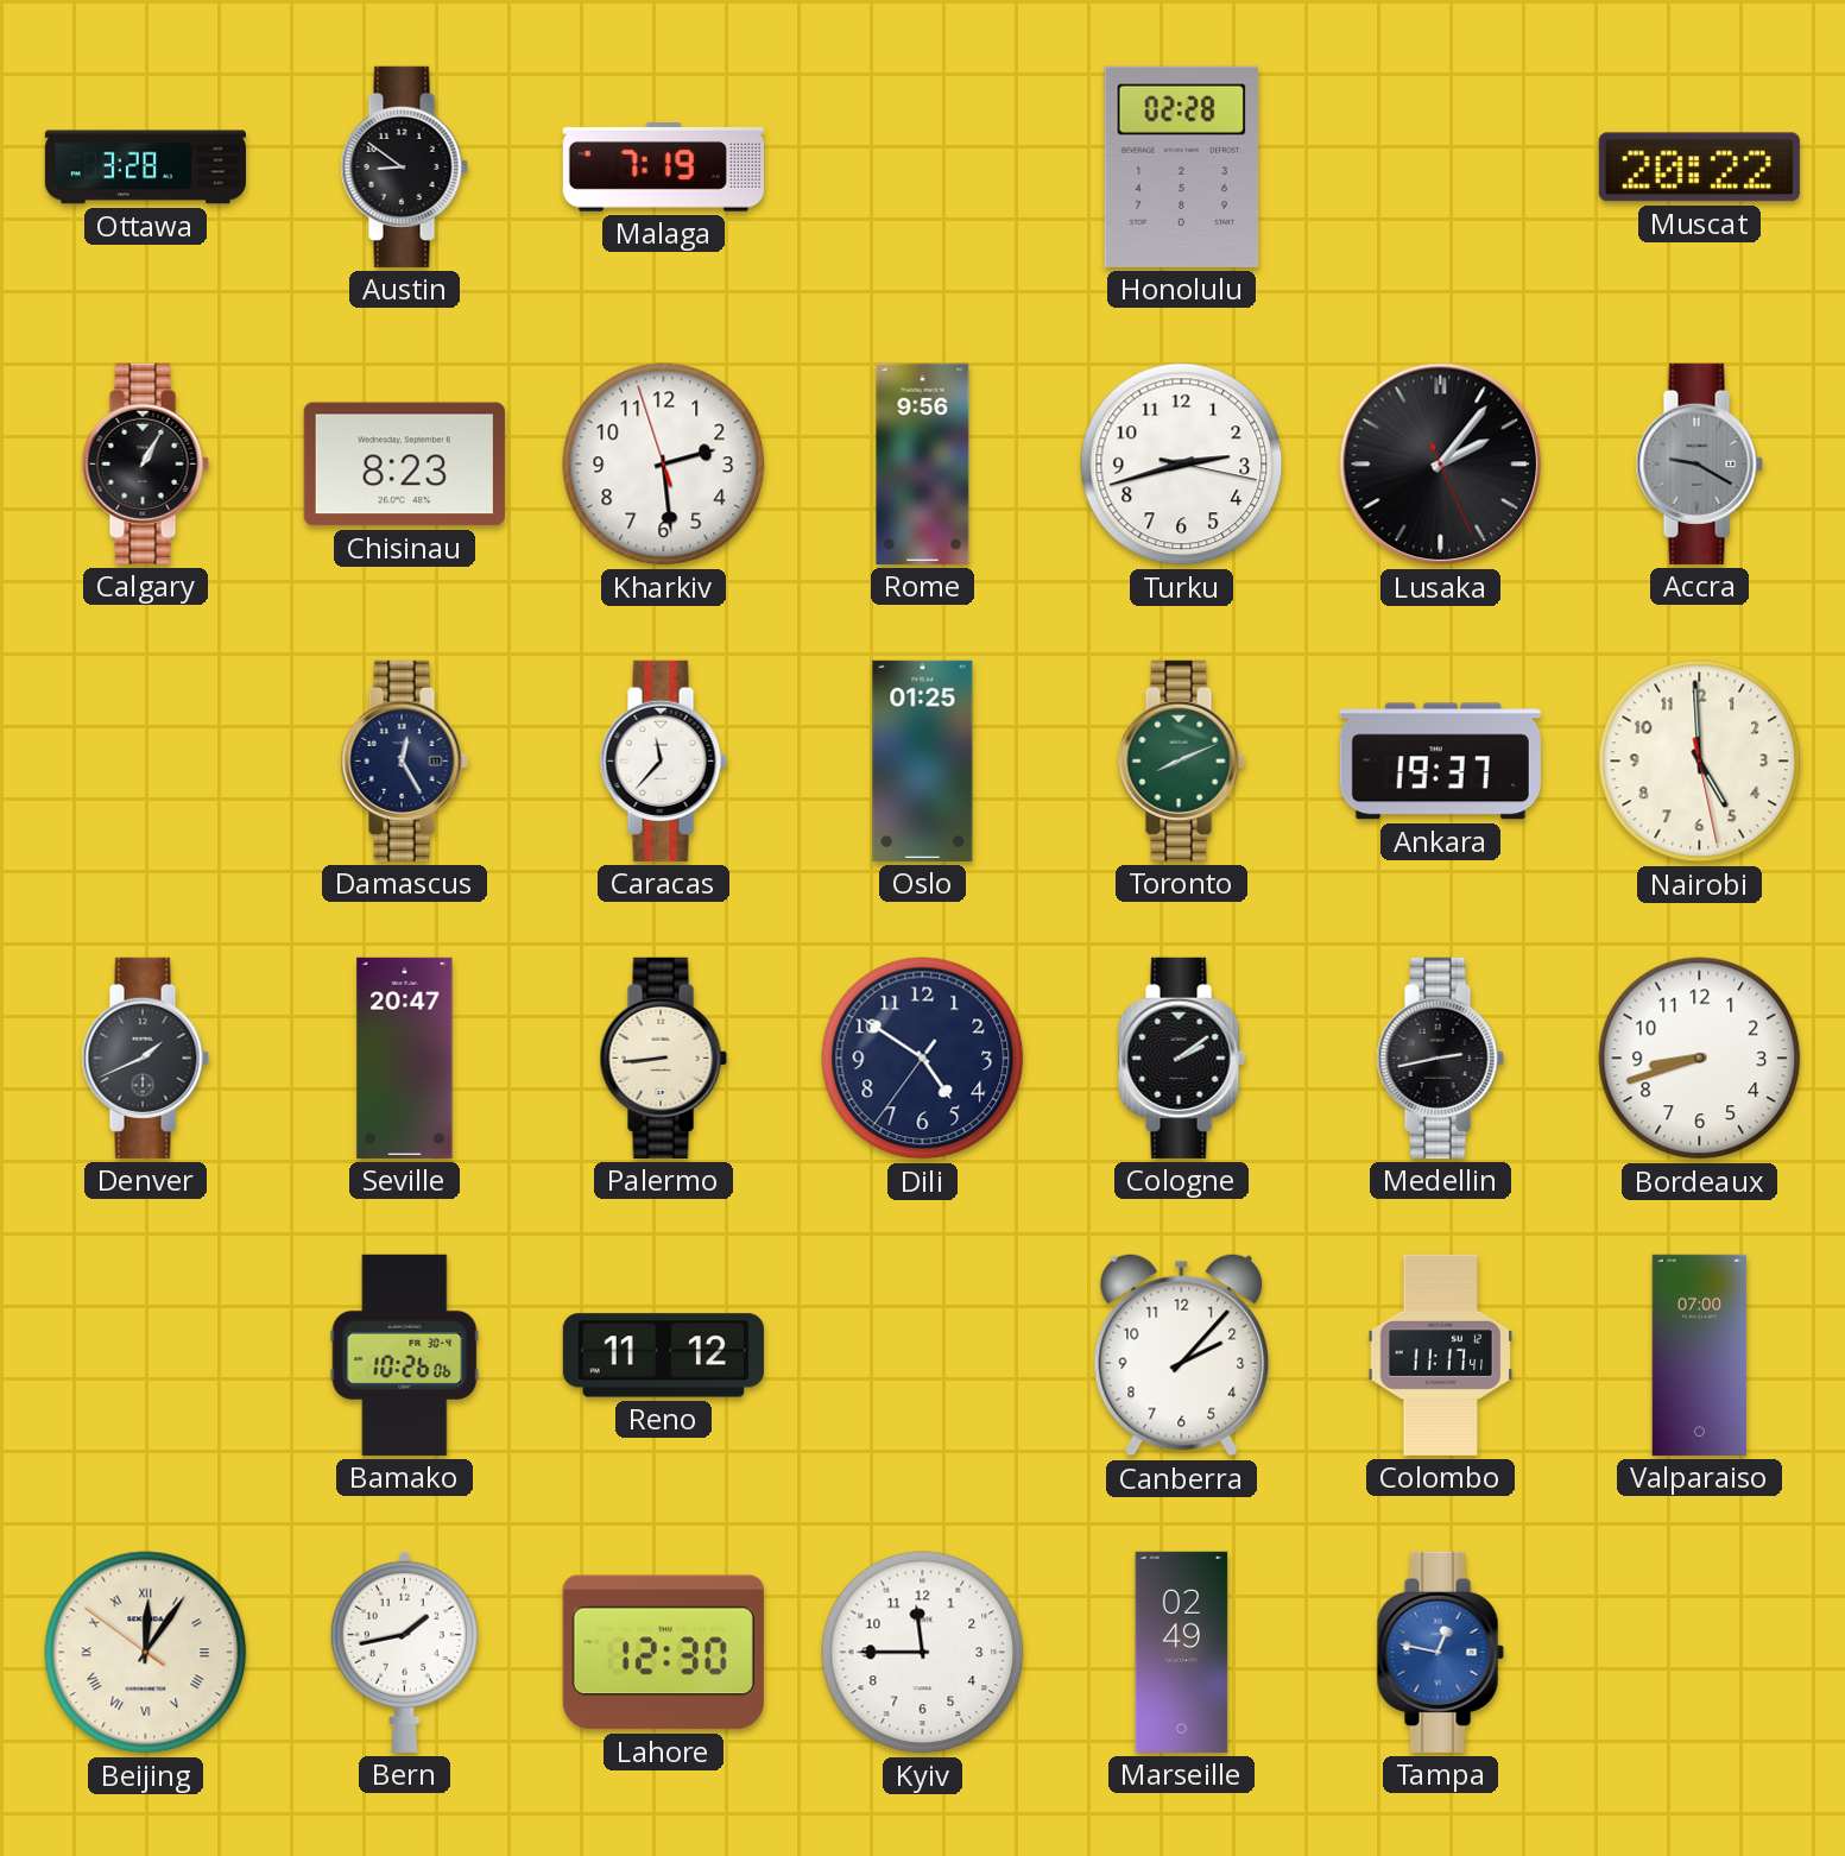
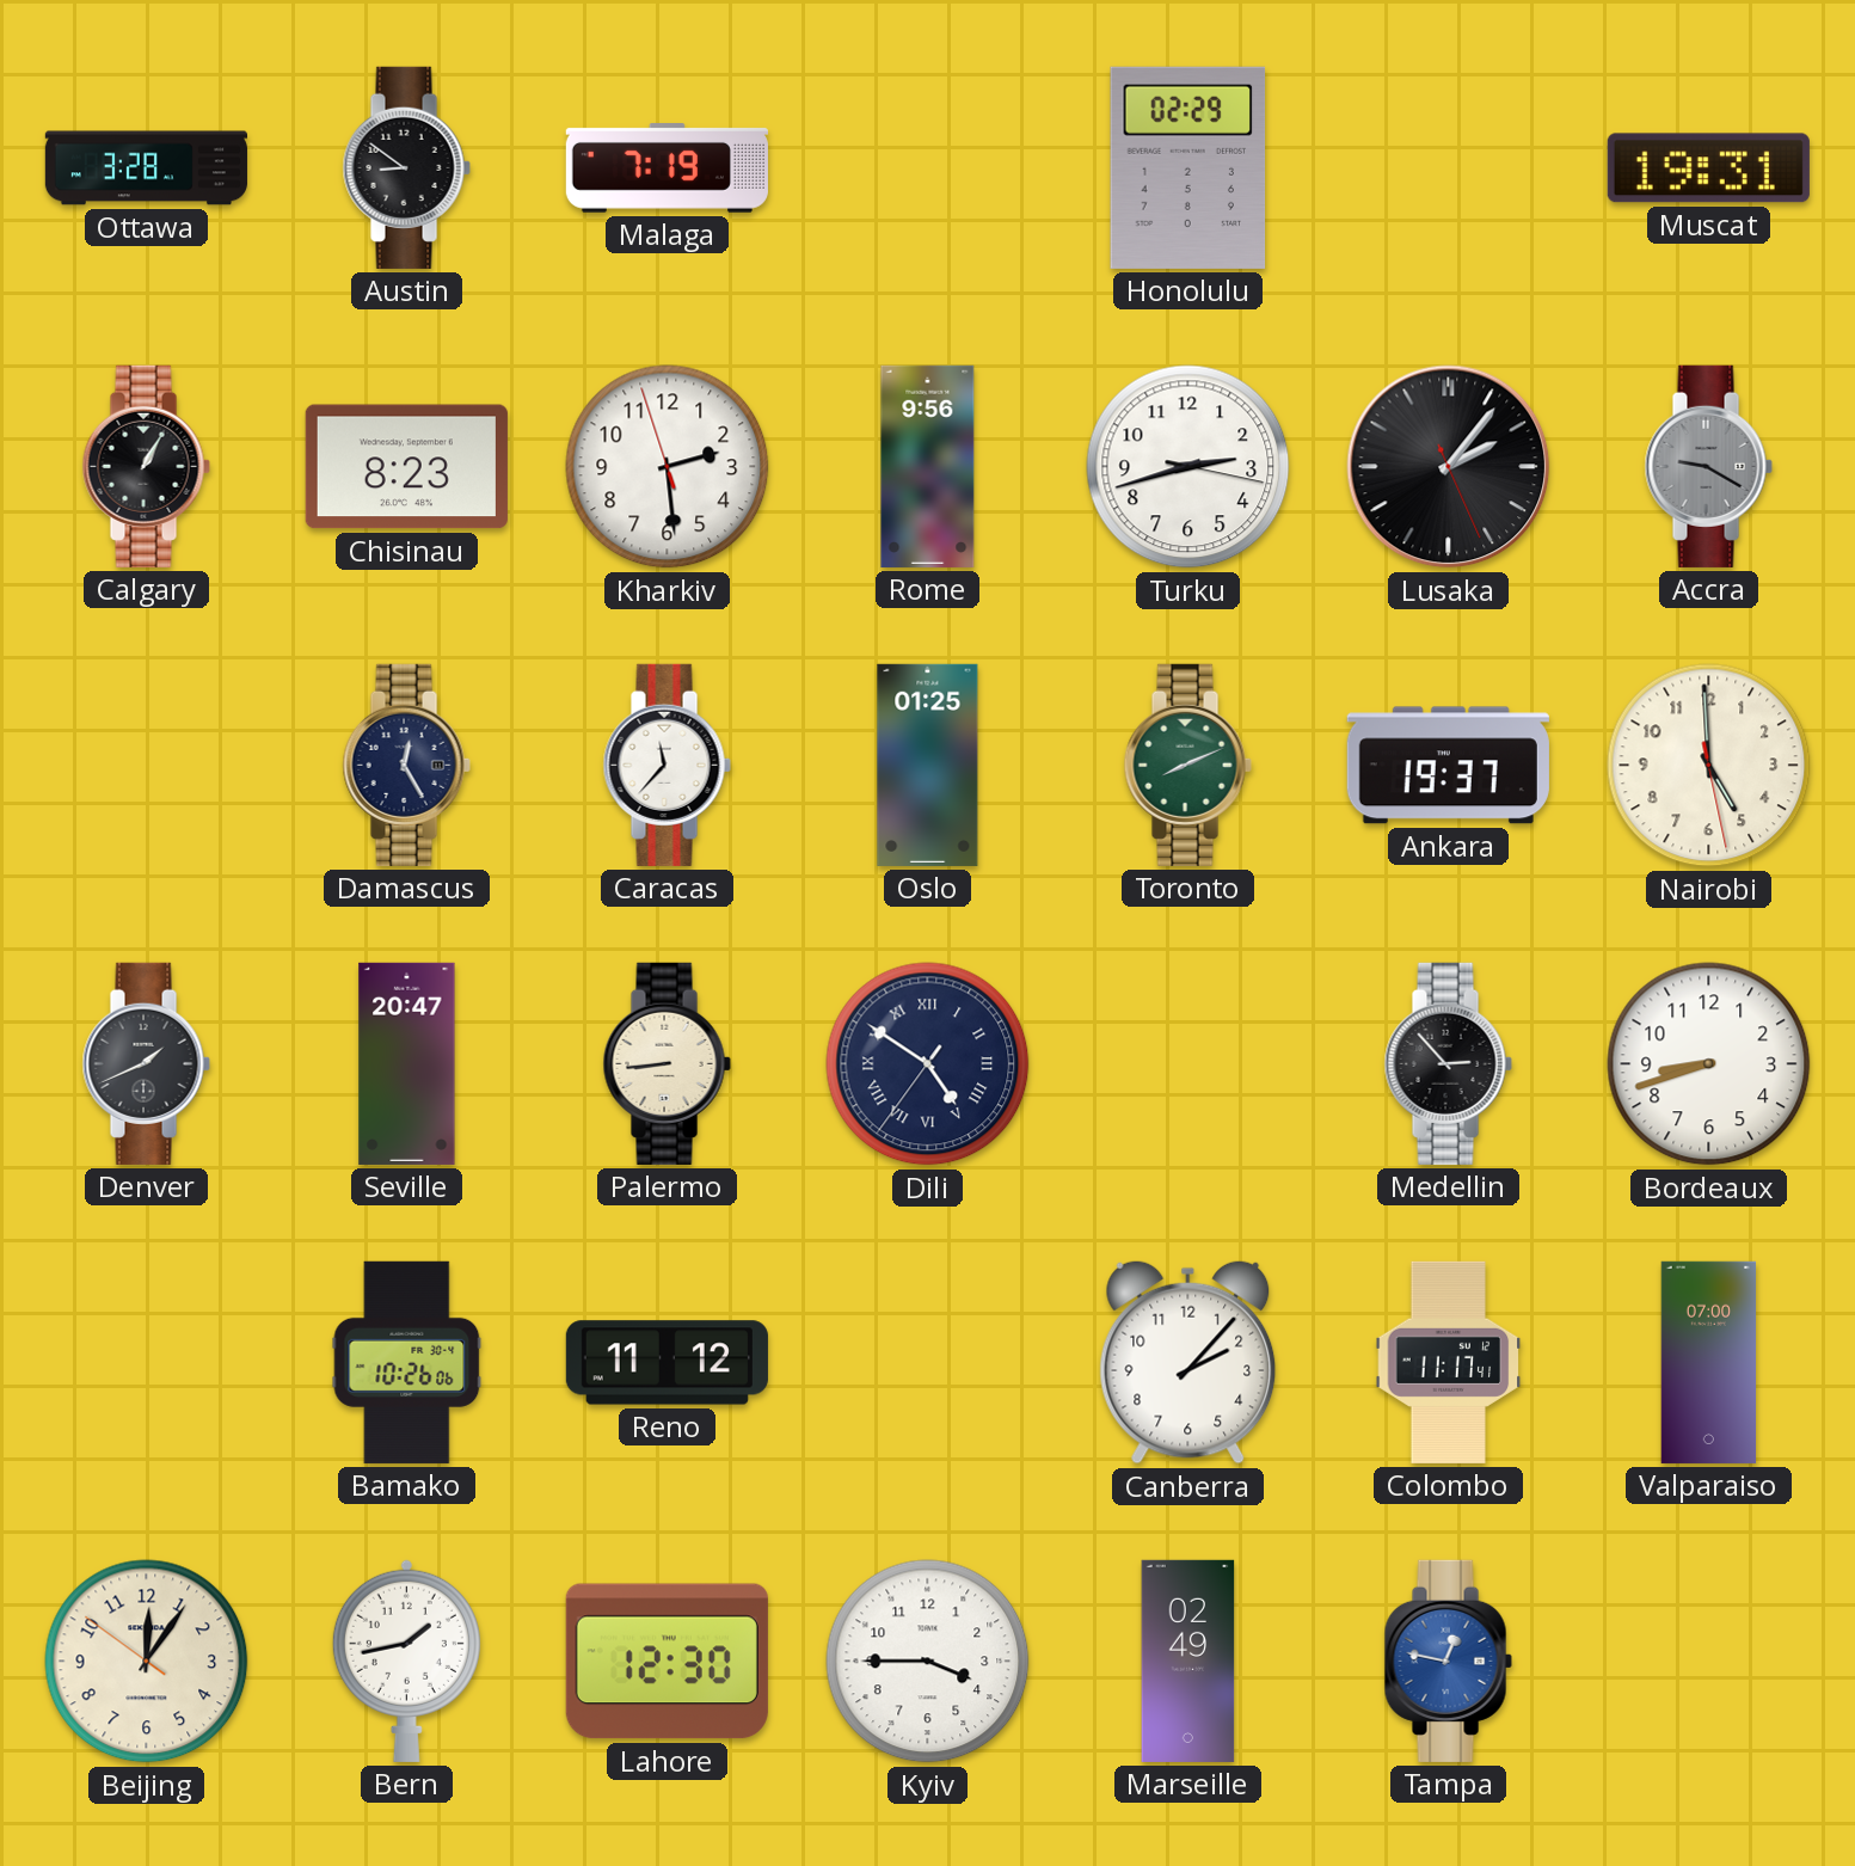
Honolulu: 02:28 -> 02:29
Muscat: 20:22 -> 19:31
Dili numerals: Arabic -> Roman
Cologne: 2:09 -> none
Medellin: 2:43 -> 2:53
Beijing numerals: Roman -> Arabic
Kyiv: 11:45 -> 3:45
